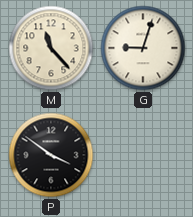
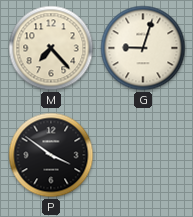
M: 11:23 -> 7:23
